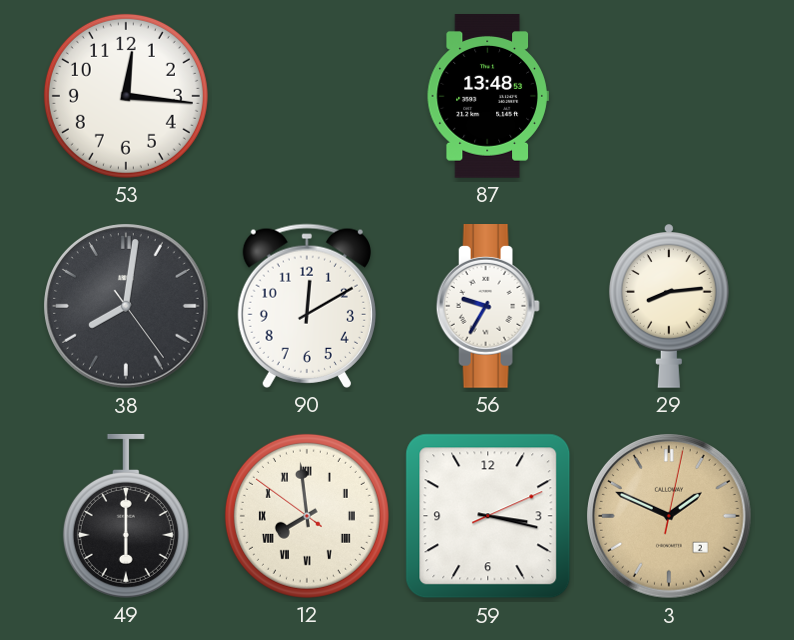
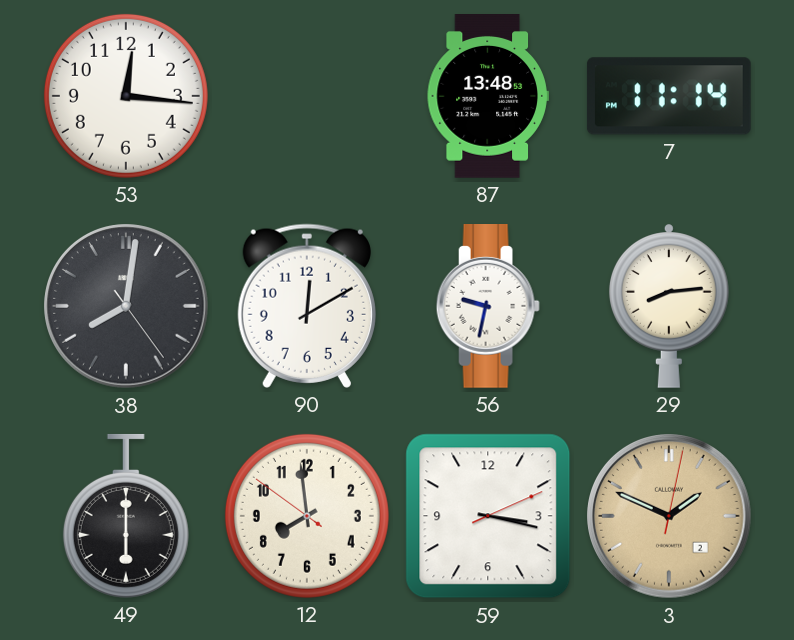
7: none -> 11:14
56: 9:35 -> 9:32
12 numerals: Roman -> Arabic
